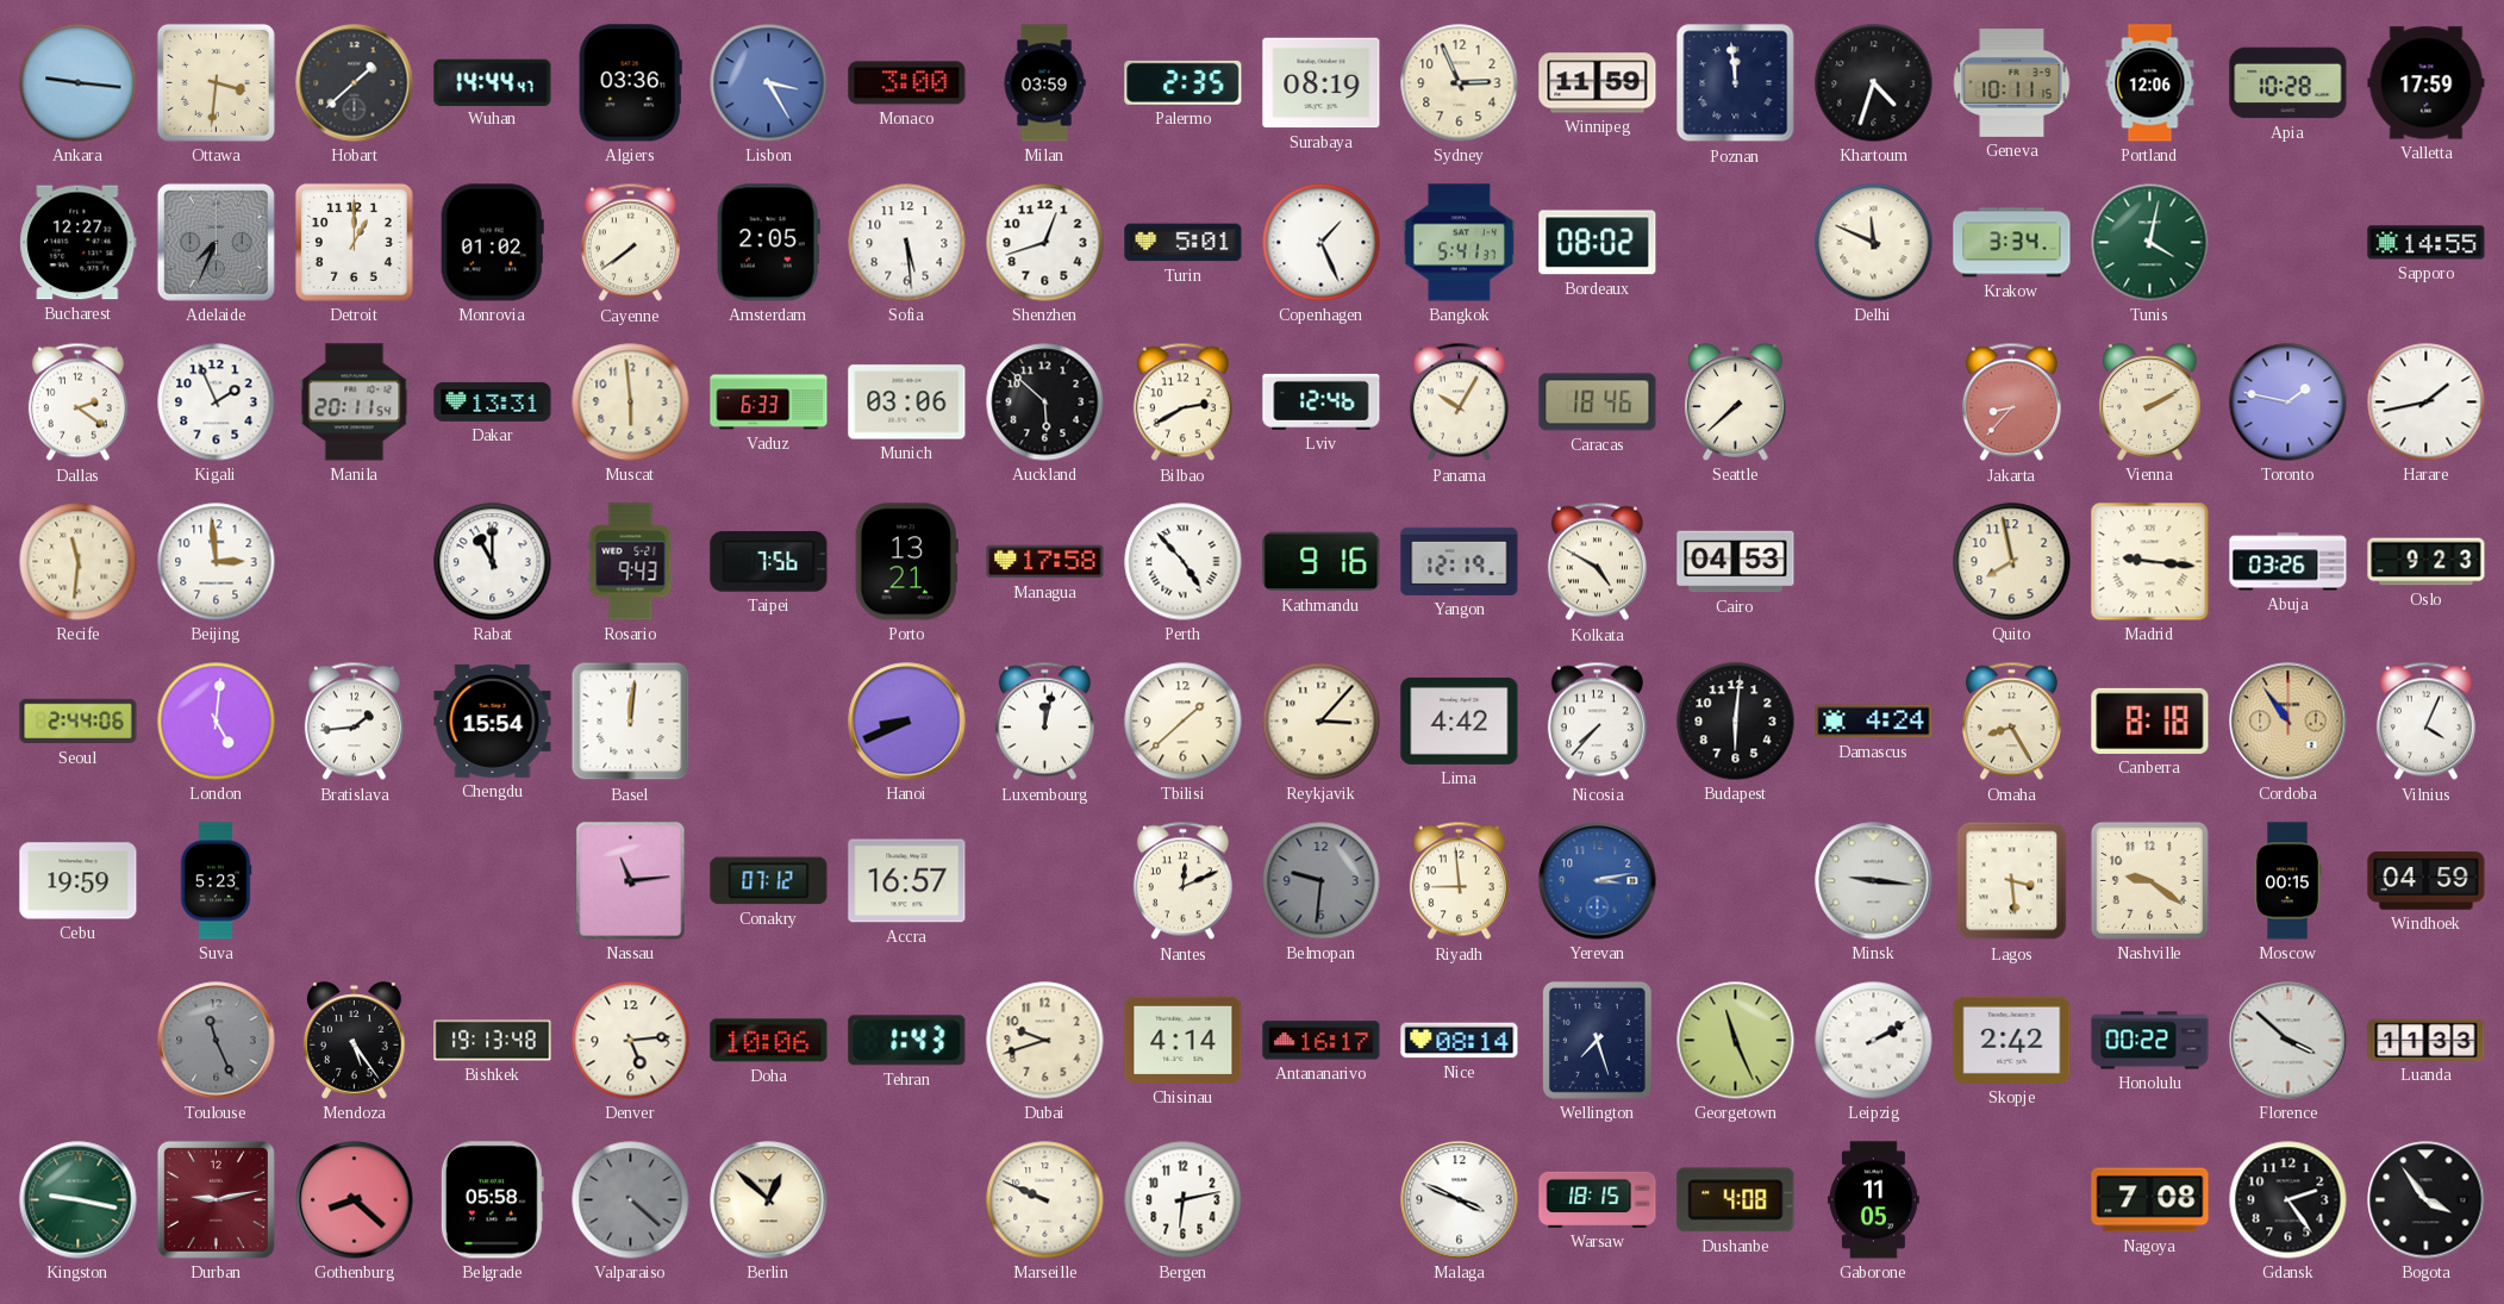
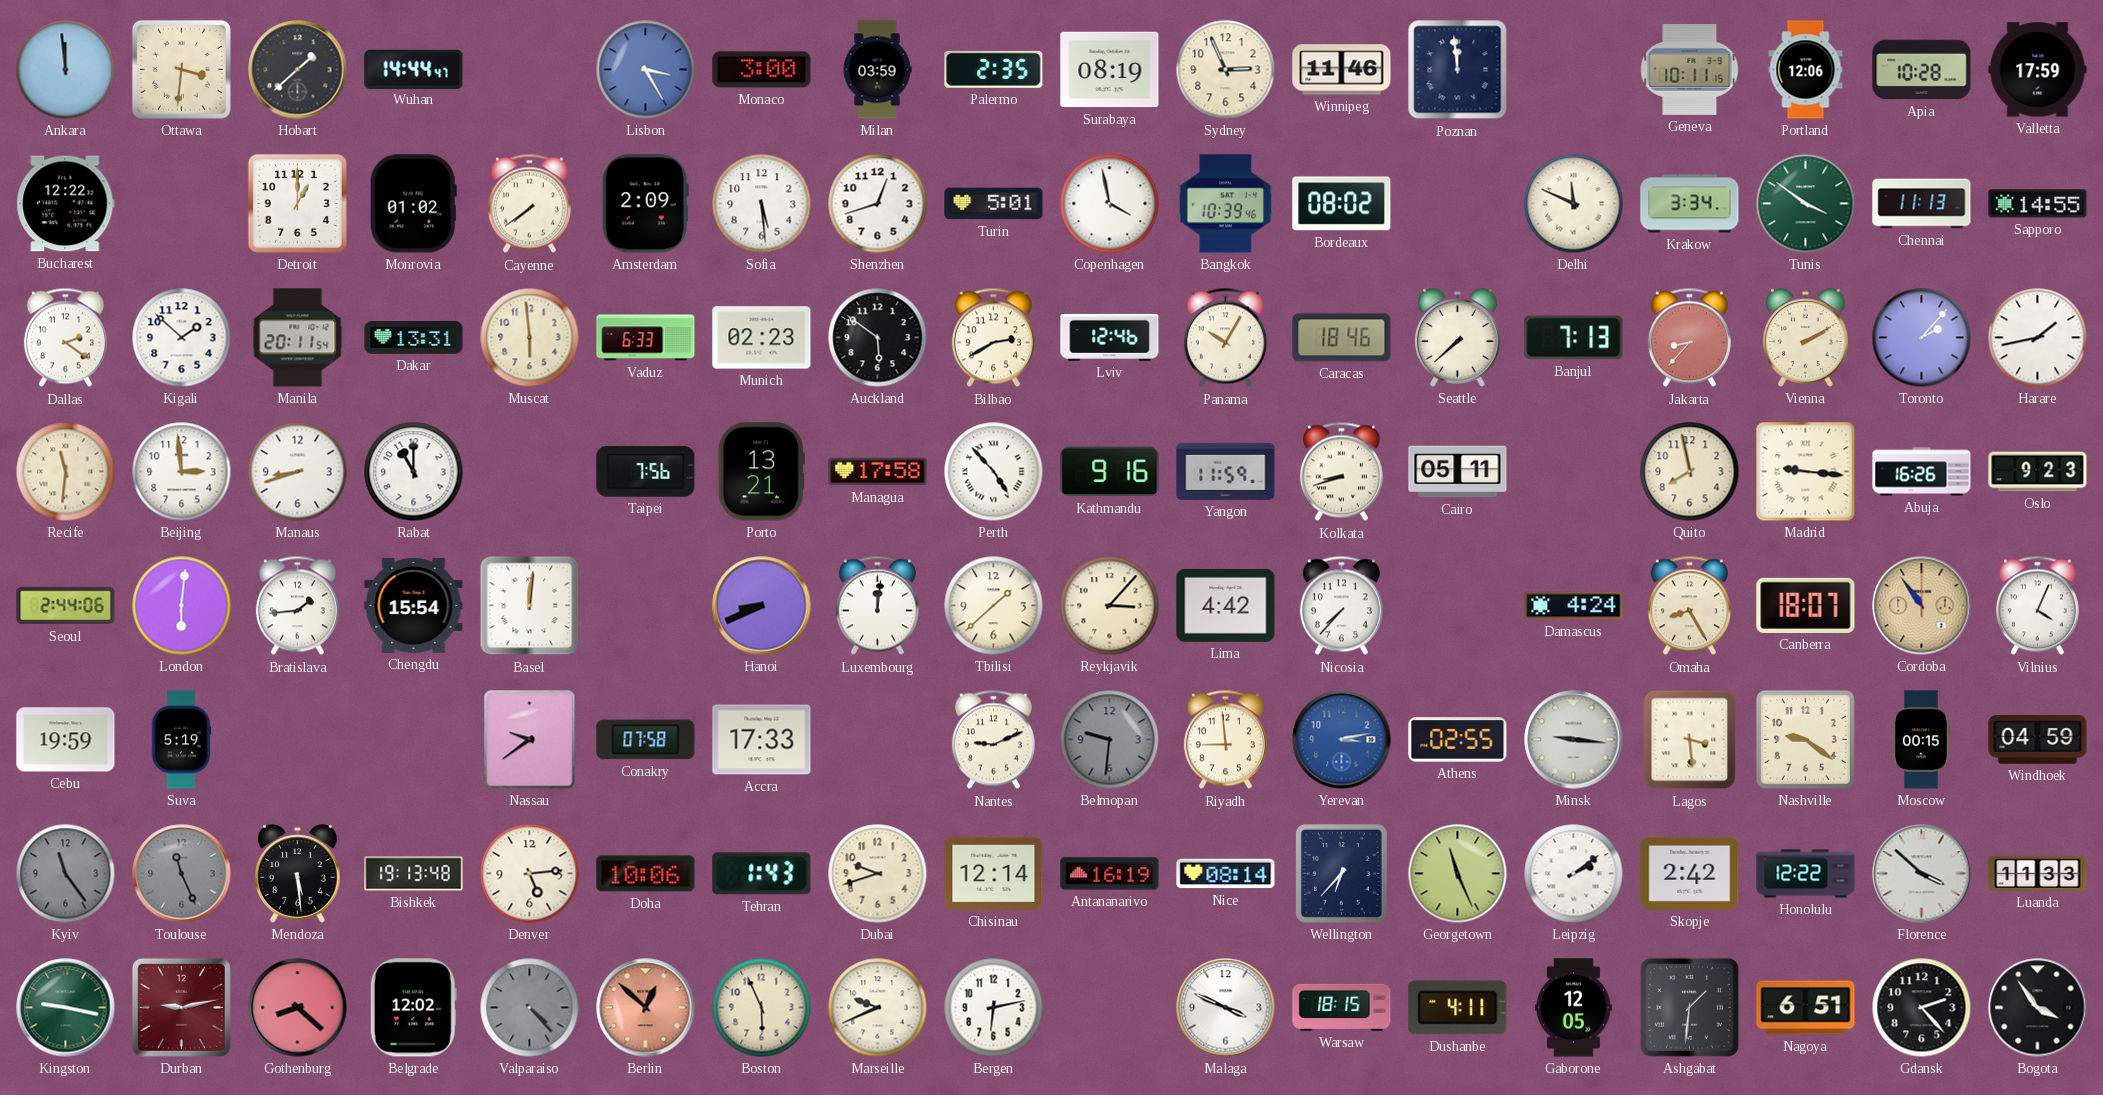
Ankara: 9:16 -> 11:59
Algiers: 03:36 -> none
Winnipeg: 11:59 -> 11:46
Khartoum: 4:33 -> none
Bucharest: 12:27 -> 12:22
Adelaide: 7:34 -> none
Amsterdam: 2:05 -> 2:09
Copenhagen: 1:26 -> 3:58
Bangkok: 5:41 -> 10:39
Tunis: 4:02 -> 3:51
Chennai: none -> 11:13
Kigali: 1:56 -> 1:52
Munich: 03:06 -> 02:23
Auckland: 5:52 -> 5:51
Banjul: none -> 7:13
Toronto: 1:47 -> 2:07
Manaus: none -> 8:42
Rosario: 9:43 -> none
Yangon: 12:19 -> 11:59
Kolkata: 4:50 -> 8:42
Cairo: 04:53 -> 05:11
Abuja: 03:26 -> 16:26
London: 5:01 -> 6:01
Luxembourg: 12:02 -> 12:01
Budapest: 6:01 -> none
Canberra: 8:18 -> 18:07
Suva: 5:23 -> 5:19
Nassau: 11:14 -> 9:39
Conakry: 07:12 -> 07:58
Accra: 16:57 -> 17:33
Nantes: 12:11 -> 9:11
Athens: none -> 02:55
Kyiv: none -> 11:24
Mendoza: 5:24 -> 5:29
Chisinau: 4:14 -> 12:14
Antananarivo: 16:17 -> 16:19
Wellington: 7:27 -> 6:37
Leipzig: 2:10 -> 2:09
Honolulu: 00:22 -> 12:22
Belgrade: 05:58 -> 12:02
Valparaiso: 4:22 -> 4:23
Berlin dial: cream -> salmon
Boston: none -> 5:56
Marseille: 9:49 -> 9:41
Dushanbe: 4:08 -> 4:11
Gaborone: 11:05 -> 12:05
Ashgabat: none -> 1:31
Nagoya: 7:08 -> 6:51
Gdansk: 2:24 -> 2:23
